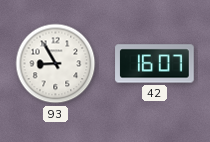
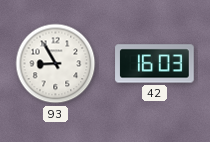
42: 16:07 -> 16:03
